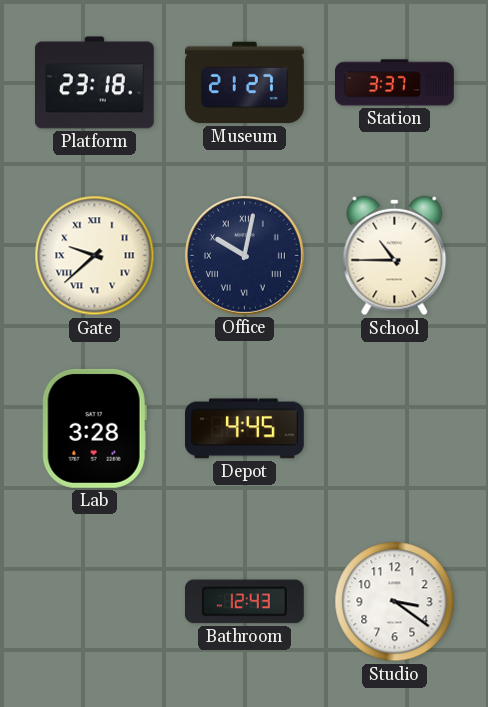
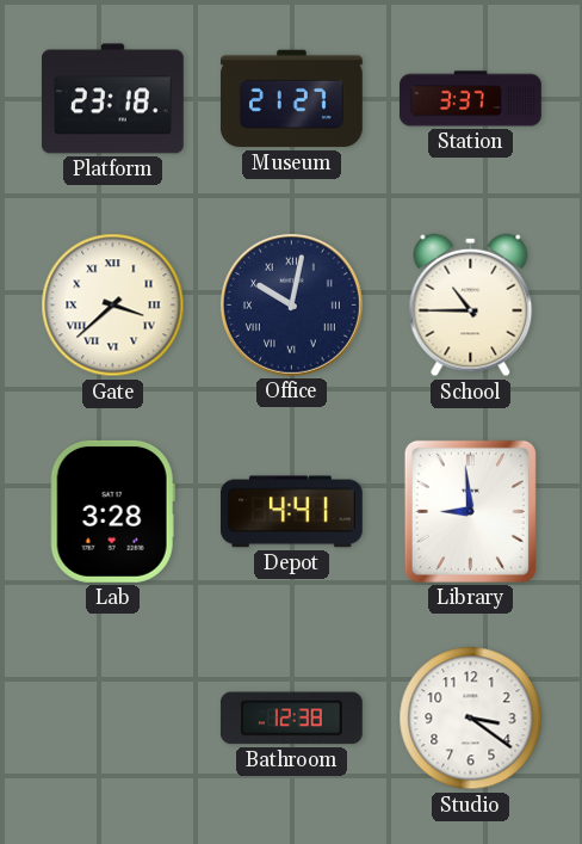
Gate: 9:38 -> 3:38
Depot: 4:45 -> 4:41
Library: none -> 8:59
Bathroom: 12:43 -> 12:38
